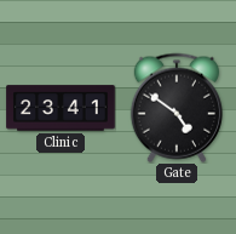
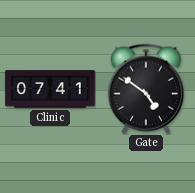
Clinic: 23:41 -> 07:41
